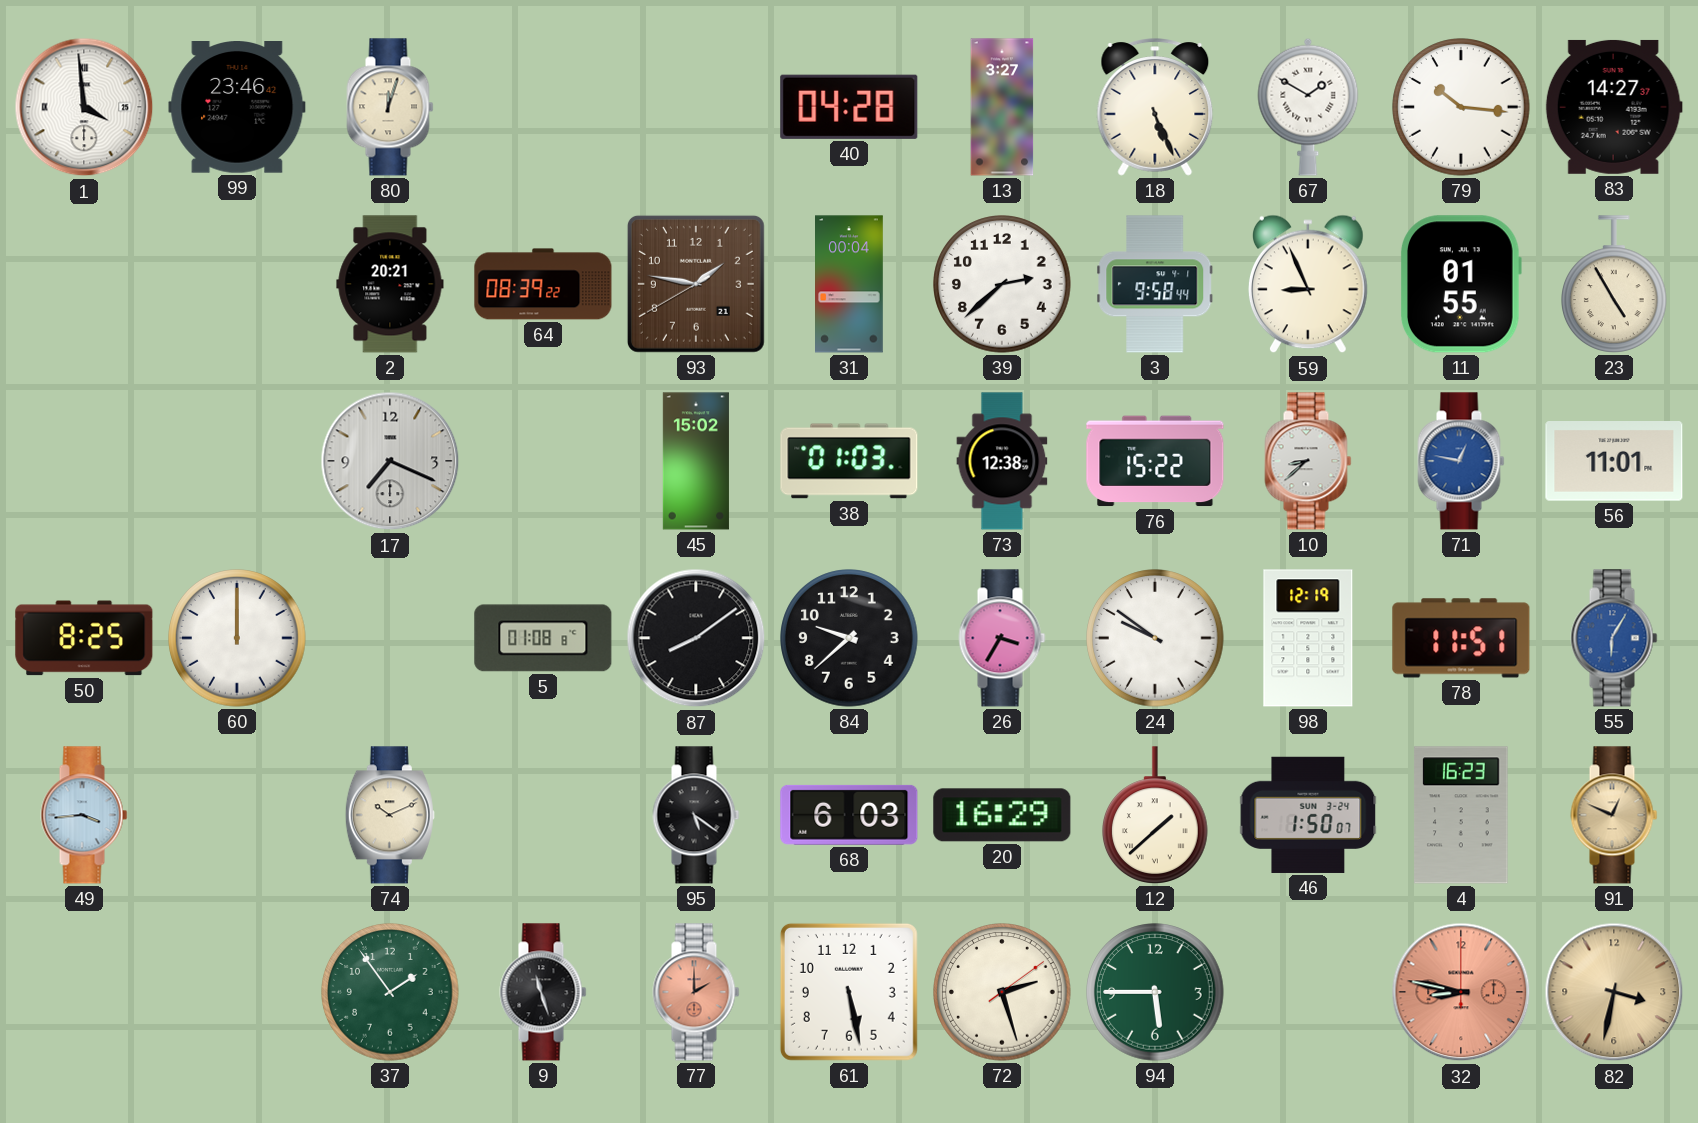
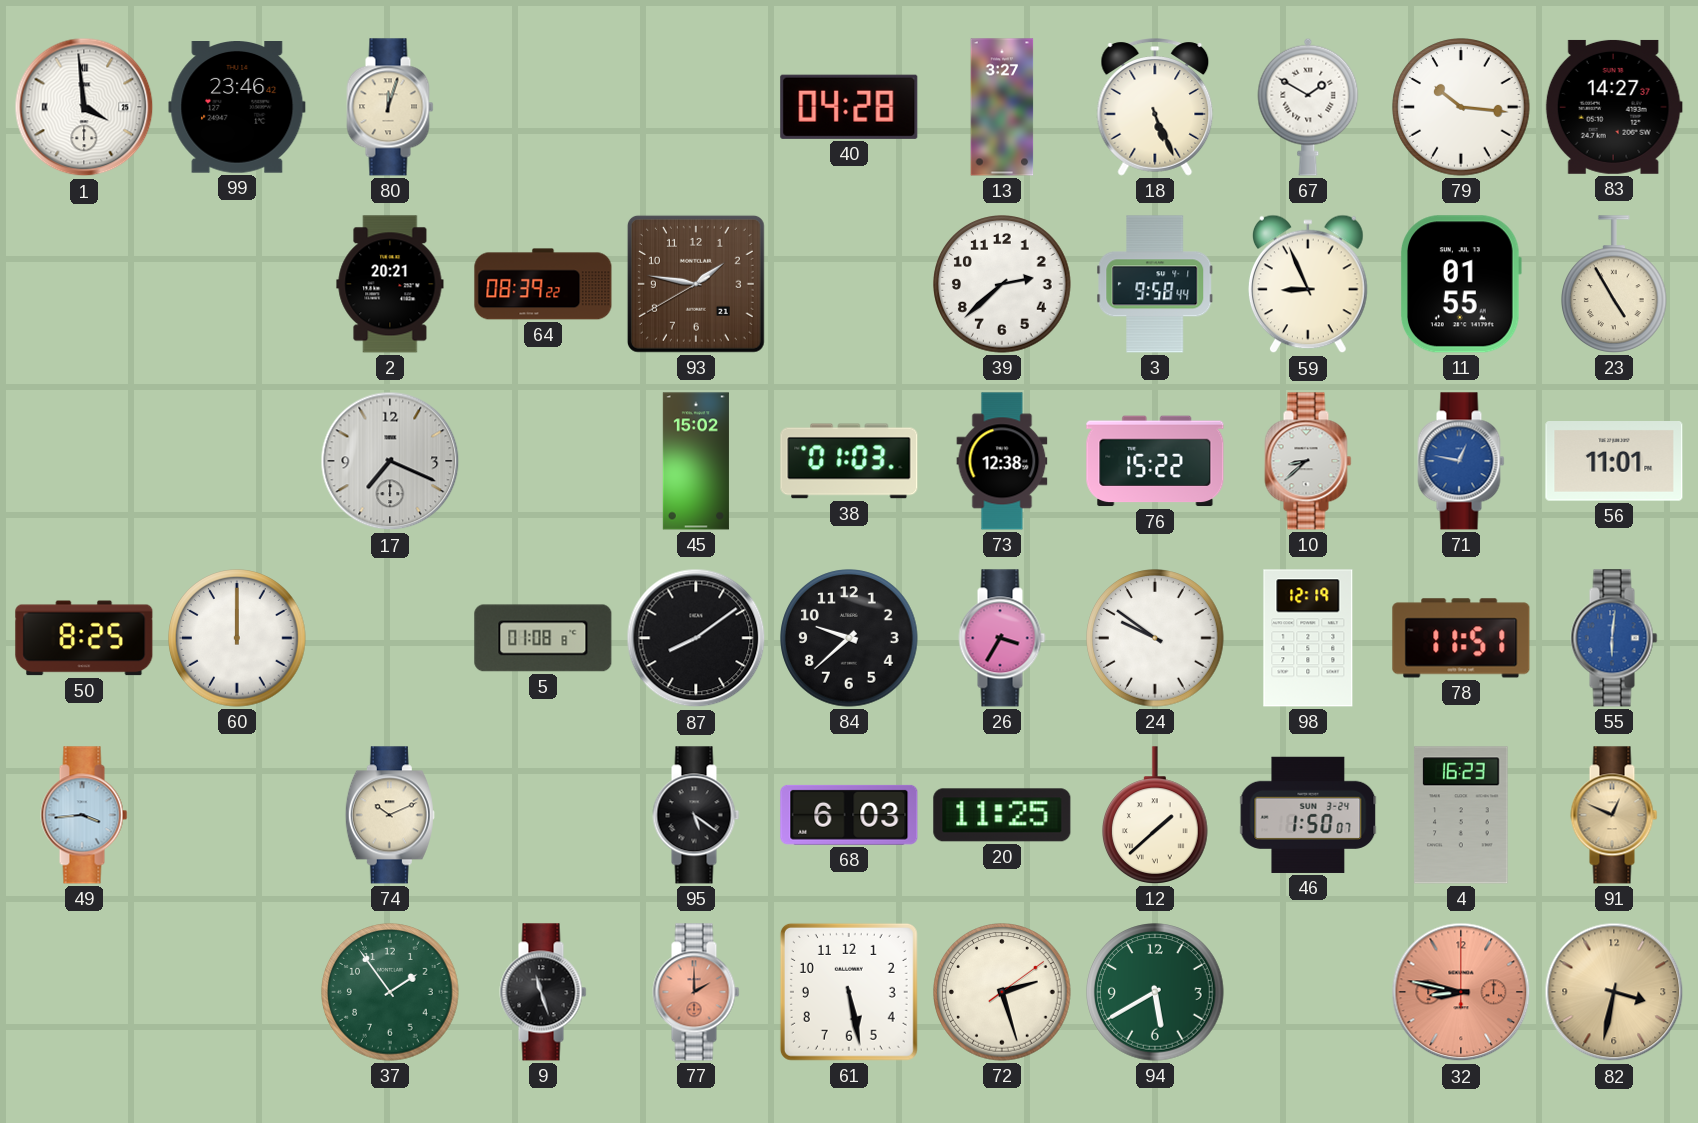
31: 00:04 -> none
55: 6:05 -> 6:01
20: 16:29 -> 11:25
94: 5:45 -> 5:40
